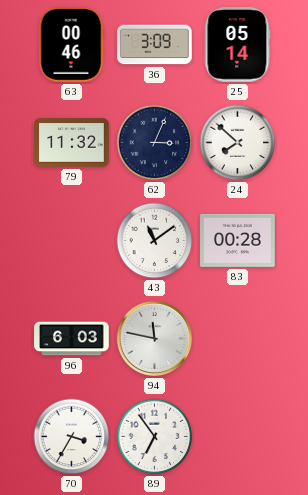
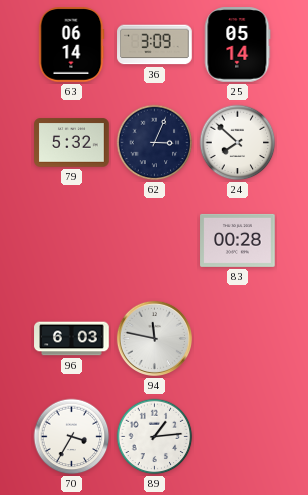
63: 00:46 -> 06:14
79: 11:32 -> 5:32
43: 11:09 -> none
89: 6:54 -> 1:14
